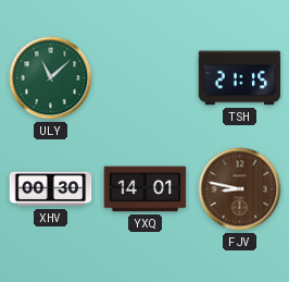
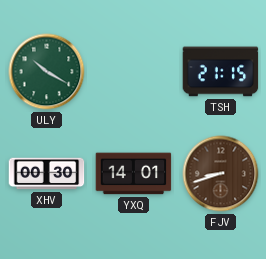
ULY: 11:08 -> 10:20
FJV: 8:47 -> 8:42
